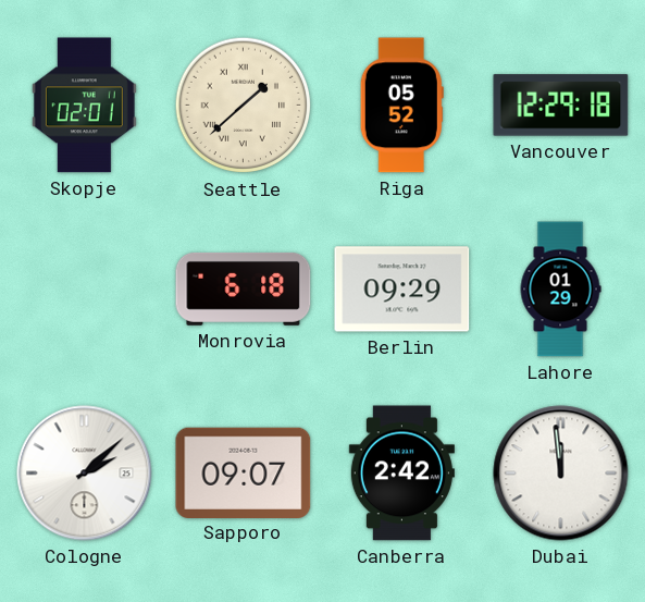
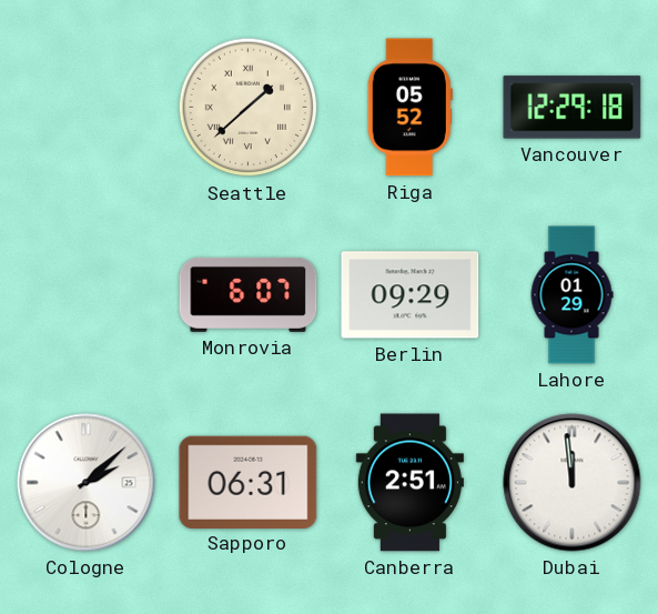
Skopje: 02:01 -> none
Monrovia: 6:18 -> 6:07
Sapporo: 09:07 -> 06:31
Canberra: 2:42 -> 2:51
